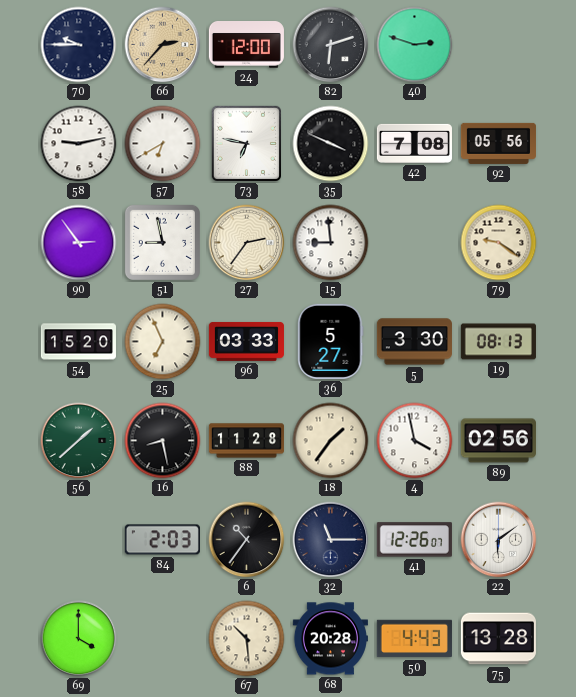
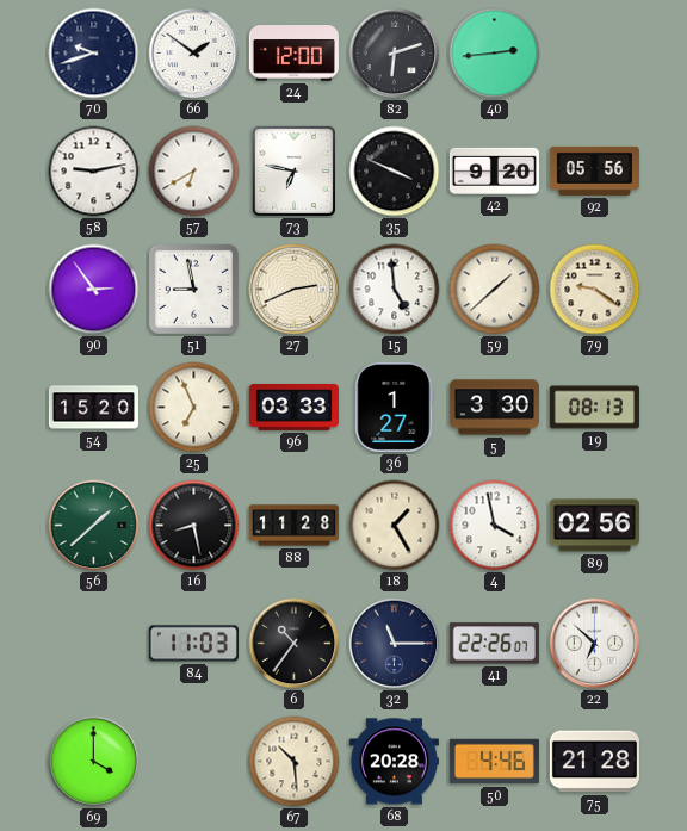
70: 9:45 -> 9:42
66: 2:37 -> 1:51
66 dial: champagne -> white
40: 2:48 -> 2:44
42: 7:08 -> 9:20
27: 2:36 -> 2:41
15: 8:59 -> 4:59
59: none -> 1:38
36: 5:27 -> 1:27
18: 1:36 -> 1:25
84: 2:03 -> 11:03
41: 12:26 -> 22:26
22: 6:09 -> 6:52
50: 4:43 -> 4:46
75: 13:28 -> 21:28
